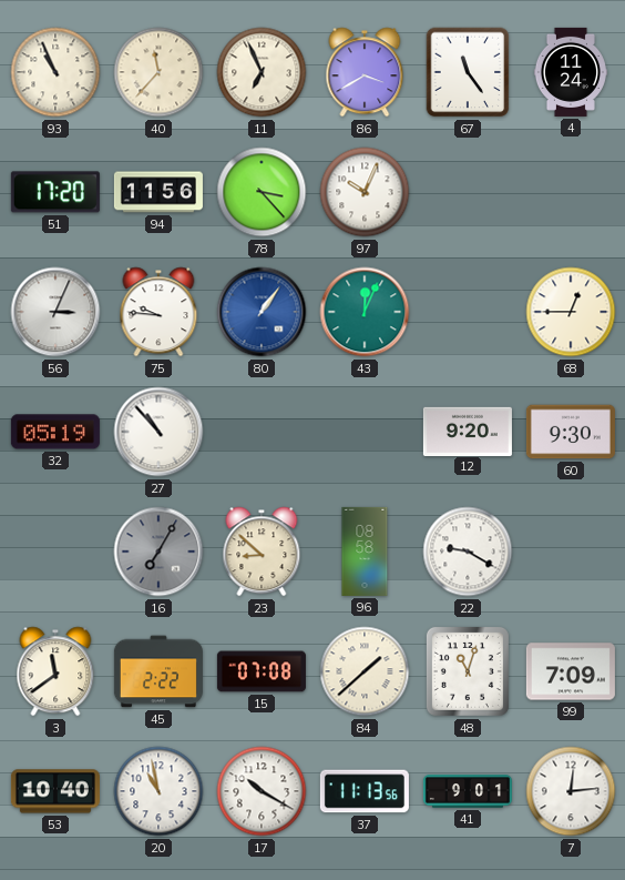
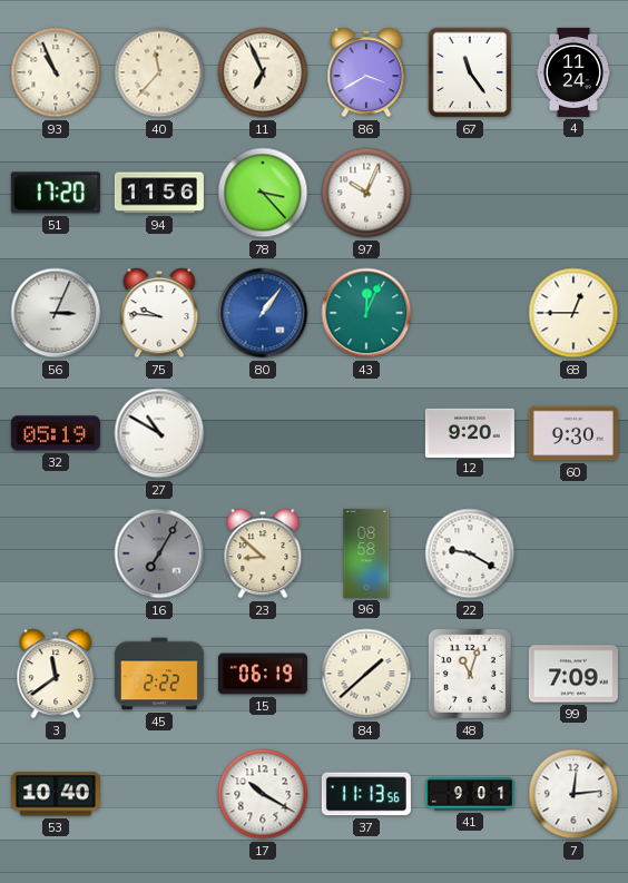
27: 10:53 -> 10:50
15: 07:08 -> 06:19
20: 10:58 -> none
